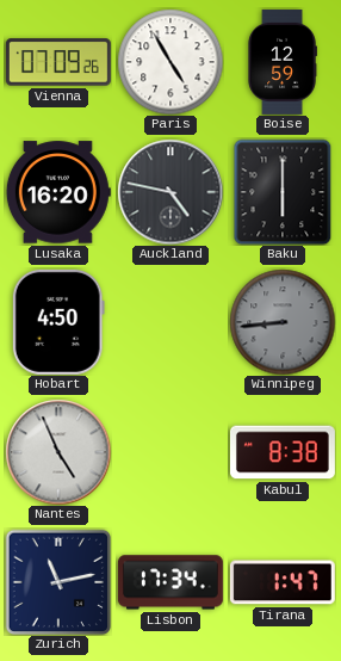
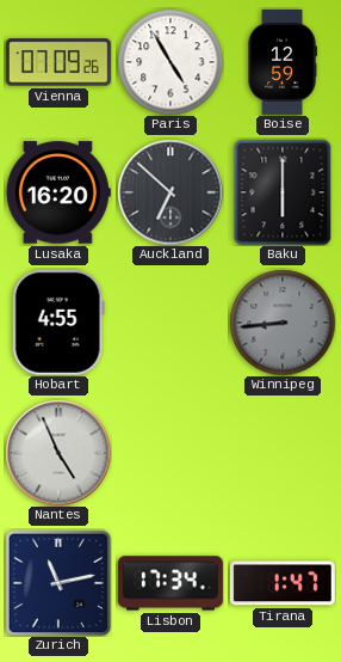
Auckland: 4:47 -> 6:52
Hobart: 4:50 -> 4:55
Kabul: 8:38 -> none
